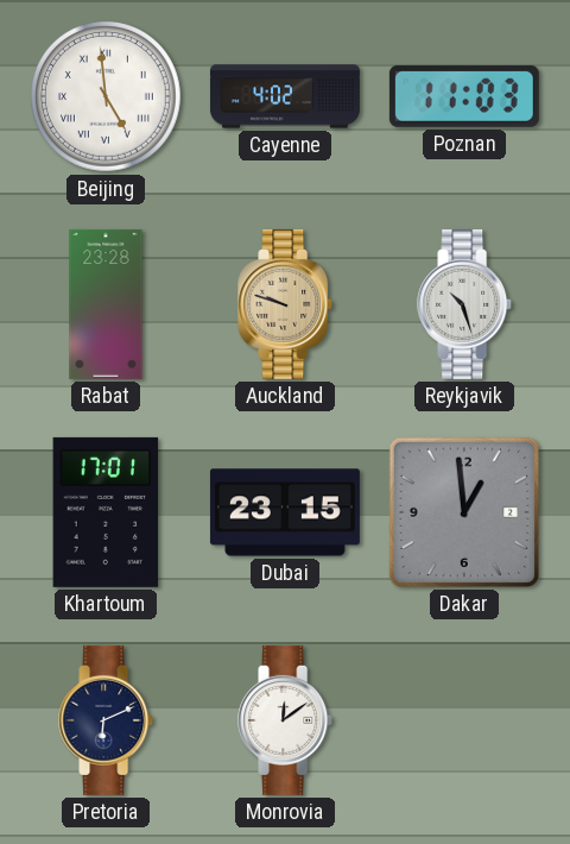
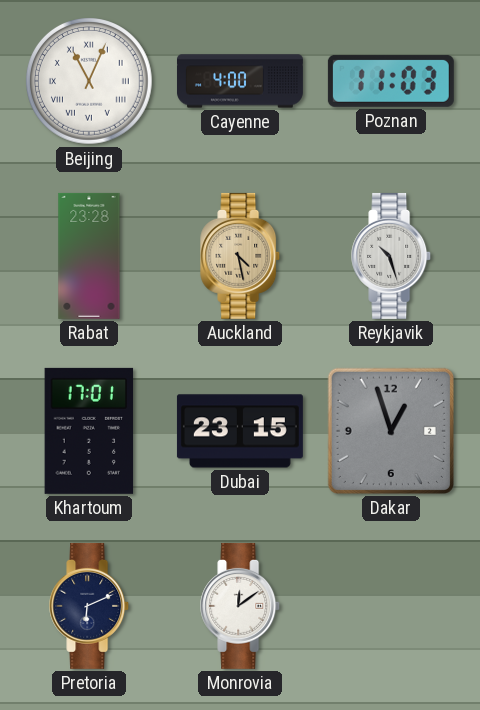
Beijing: 4:59 -> 11:04
Cayenne: 4:02 -> 4:00
Auckland: 9:48 -> 4:28
Dakar: 12:59 -> 12:57
